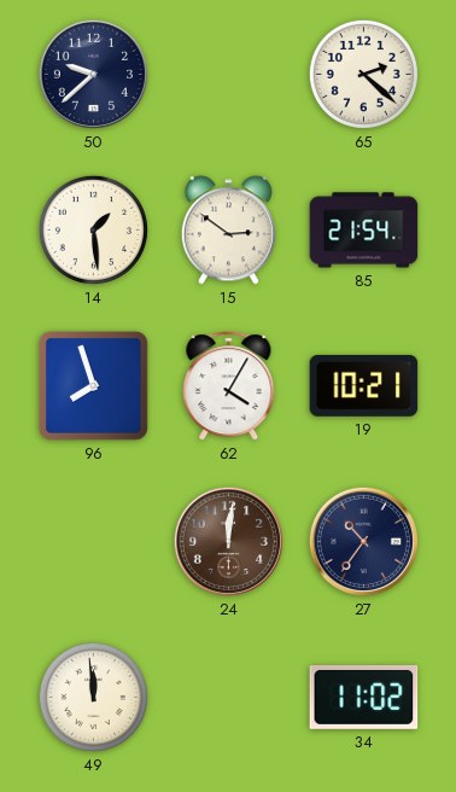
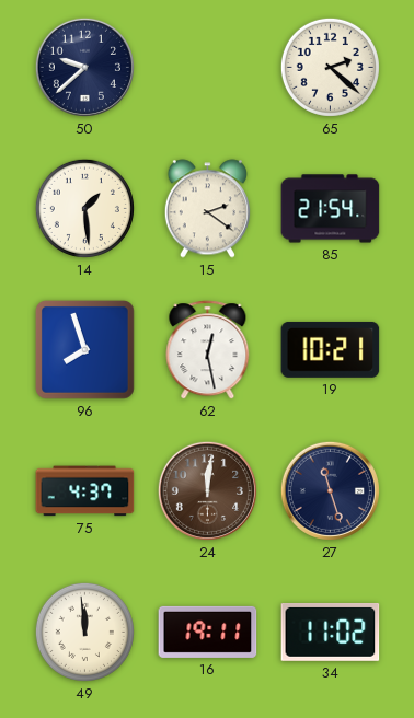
15: 2:51 -> 2:21
62: 4:05 -> 12:28
75: none -> 4:37
27: 10:36 -> 11:27
16: none -> 19:11
